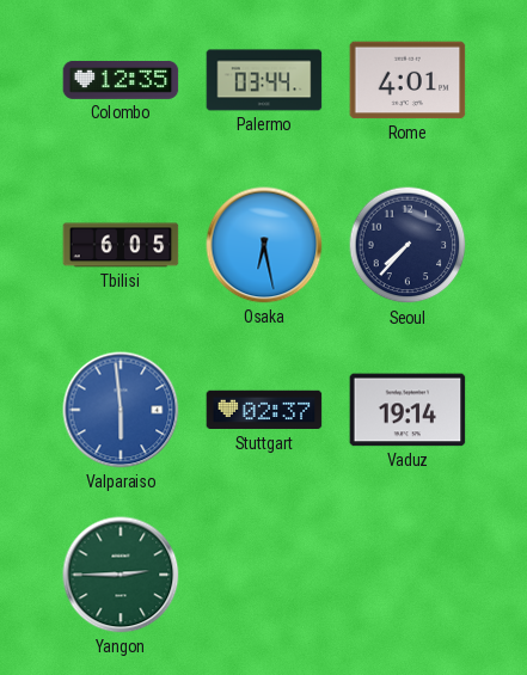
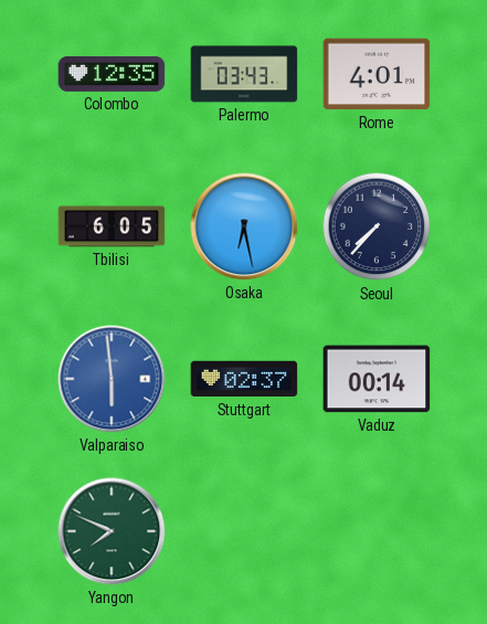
Palermo: 03:44 -> 03:43
Vaduz: 19:14 -> 00:14
Yangon: 2:45 -> 7:49
